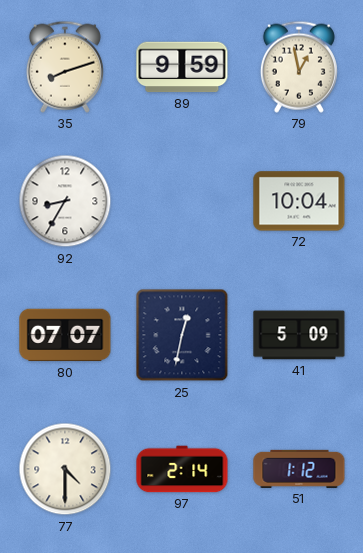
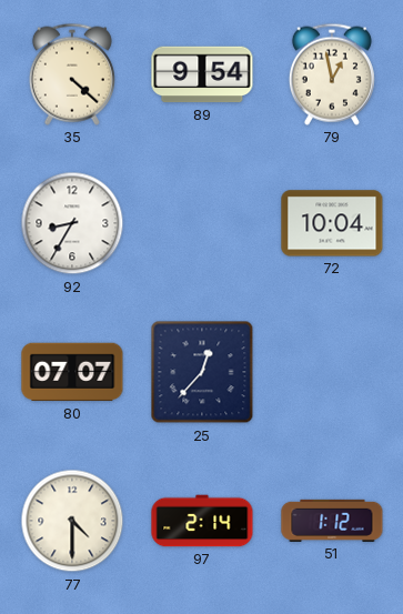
35: 8:12 -> 4:22
89: 9:59 -> 9:54
25: 12:32 -> 12:37
41: 5:09 -> none
